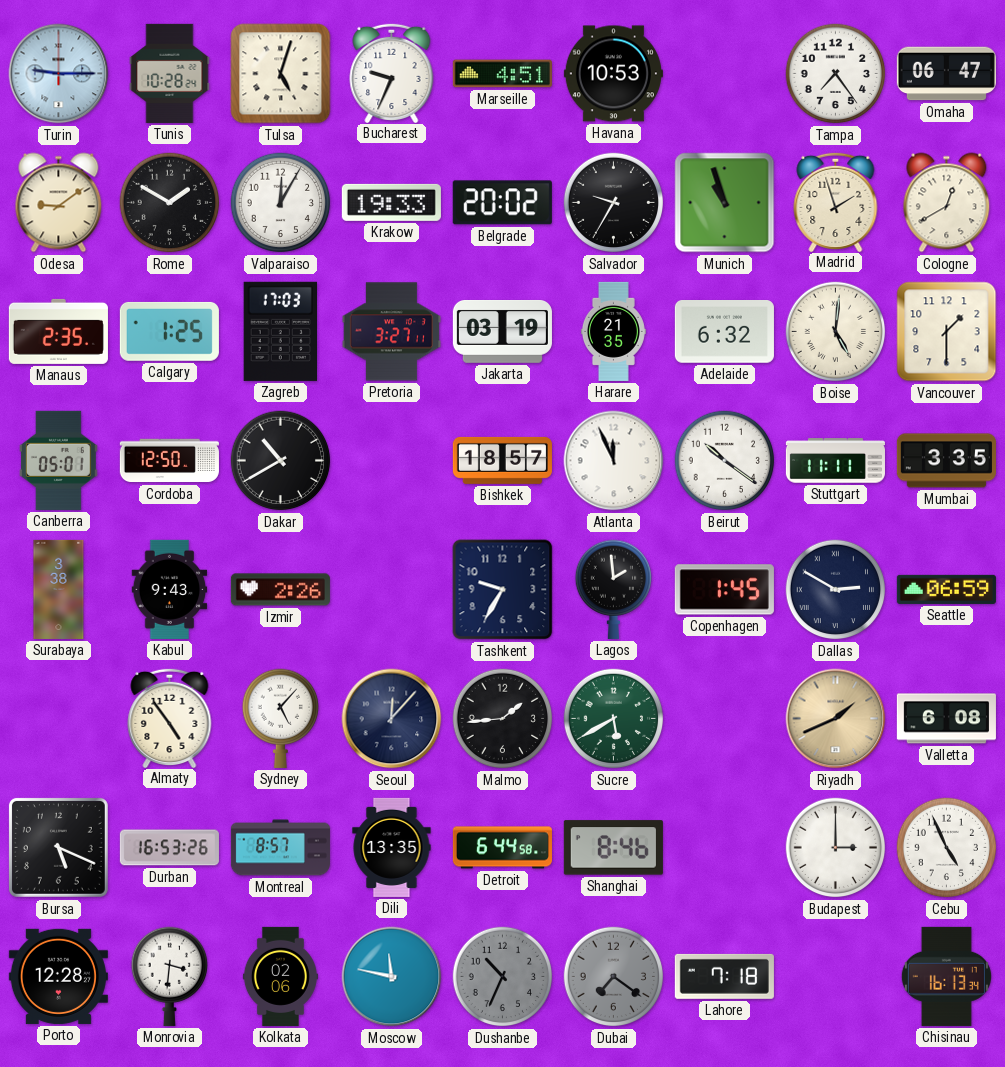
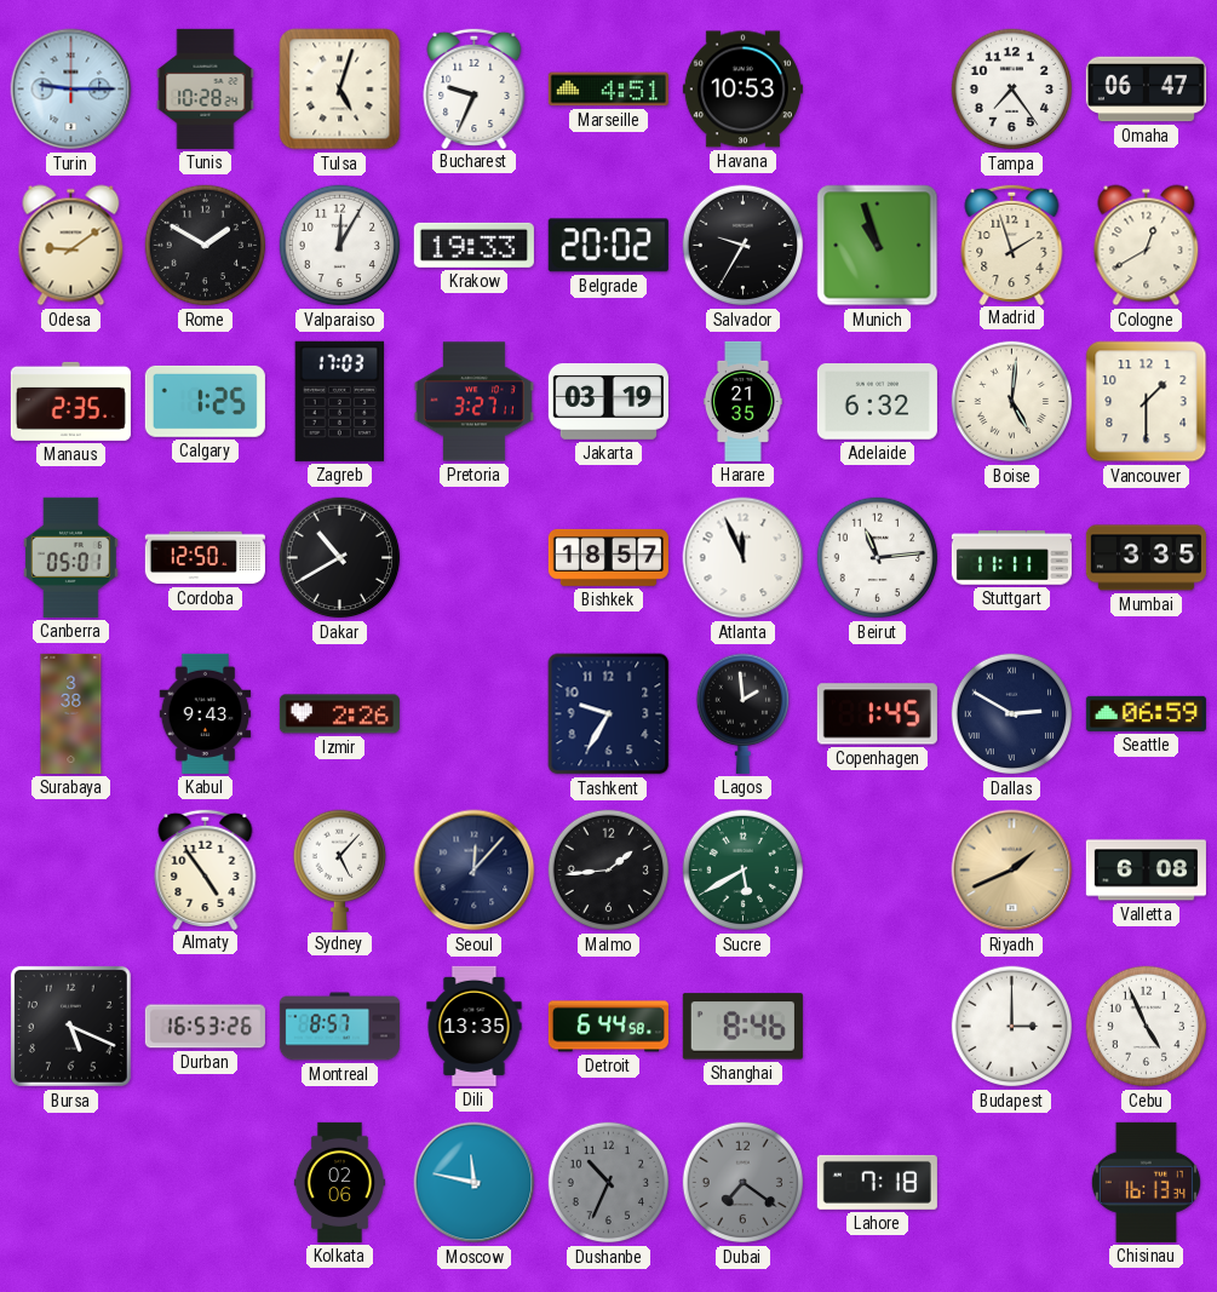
Beirut: 10:21 -> 11:14
Porto: 12:28 -> none
Monrovia: 3:31 -> none
